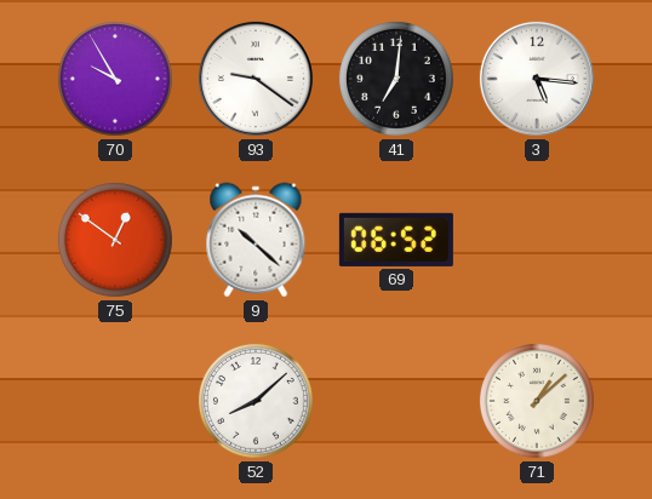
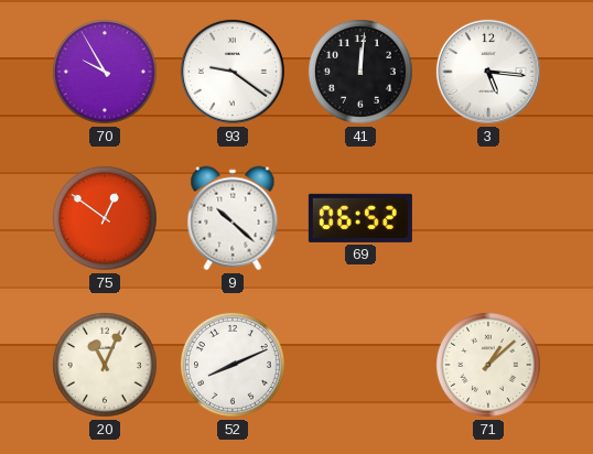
41: 7:01 -> 12:01
20: none -> 11:04
52: 8:08 -> 8:11
